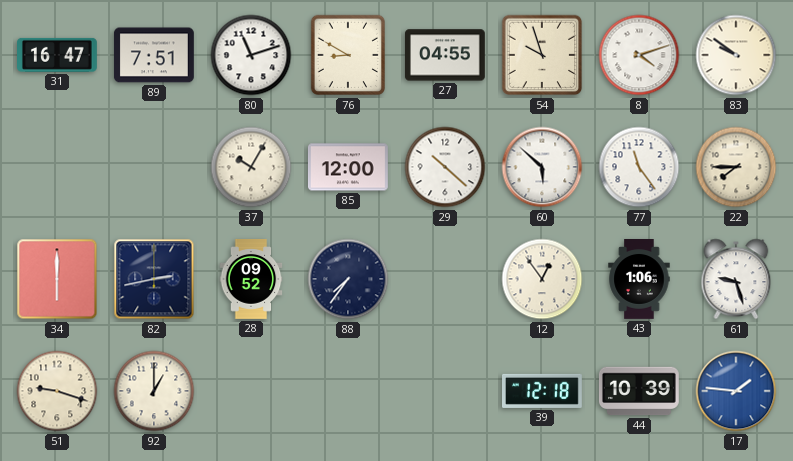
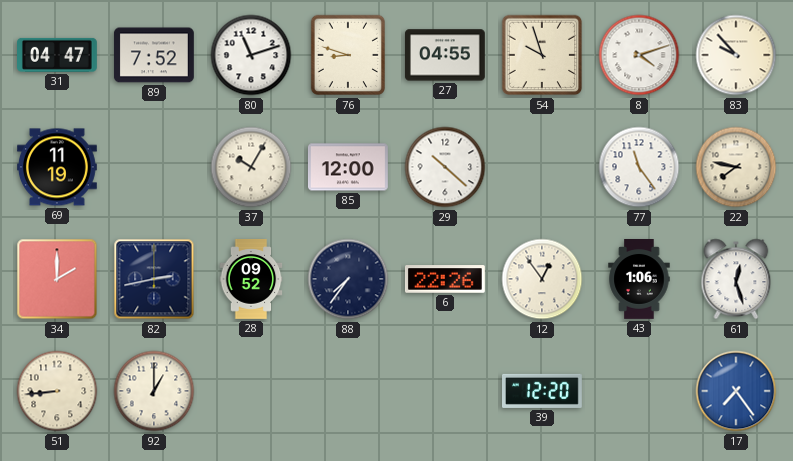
31: 16:47 -> 04:47
89: 7:51 -> 7:52
76: 8:50 -> 8:48
83: 9:51 -> 9:53
69: none -> 11:19
60: 5:52 -> none
22: 7:45 -> 7:47
34: 6:00 -> 2:00
6: none -> 22:26
61: 9:27 -> 12:27
51: 9:18 -> 8:44
39: 12:18 -> 12:20
44: 10:39 -> none
17: 1:46 -> 7:24
